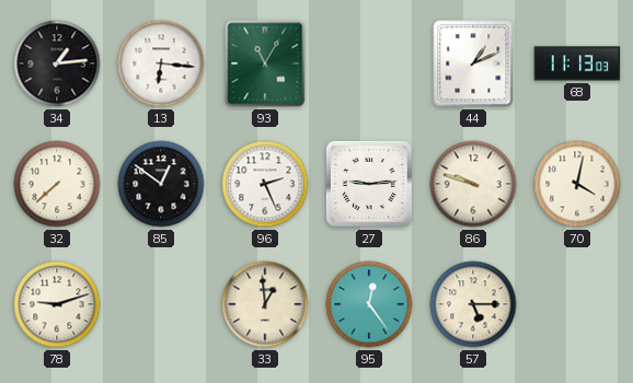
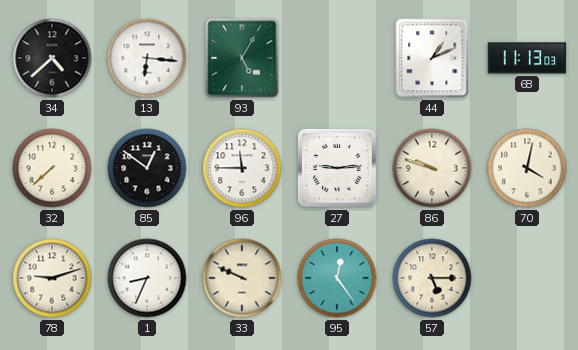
34: 1:14 -> 4:38
93: 11:05 -> 5:05
96: 2:26 -> 11:45
1: none -> 8:34
33: 12:59 -> 9:49
